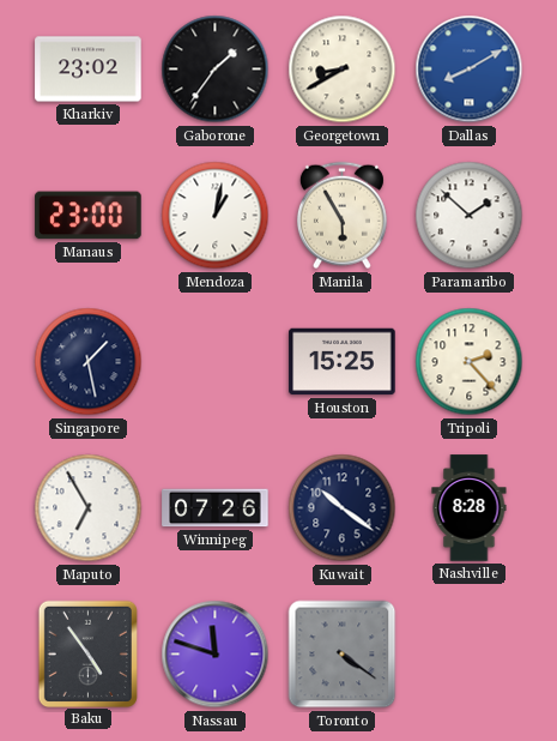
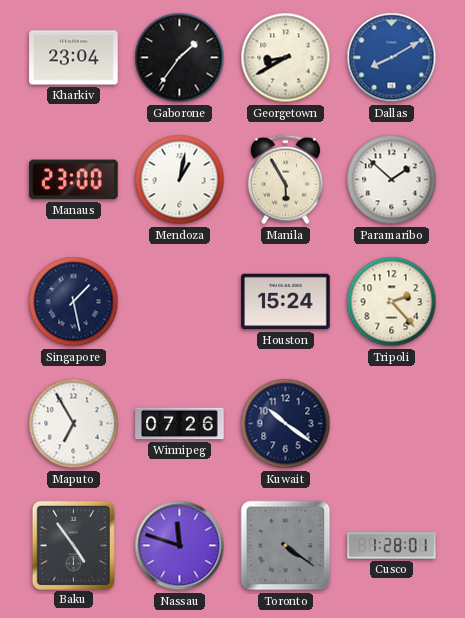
Kharkiv: 23:02 -> 23:04
Houston: 15:25 -> 15:24
Nashville: 8:28 -> none
Cusco: none -> 1:28
